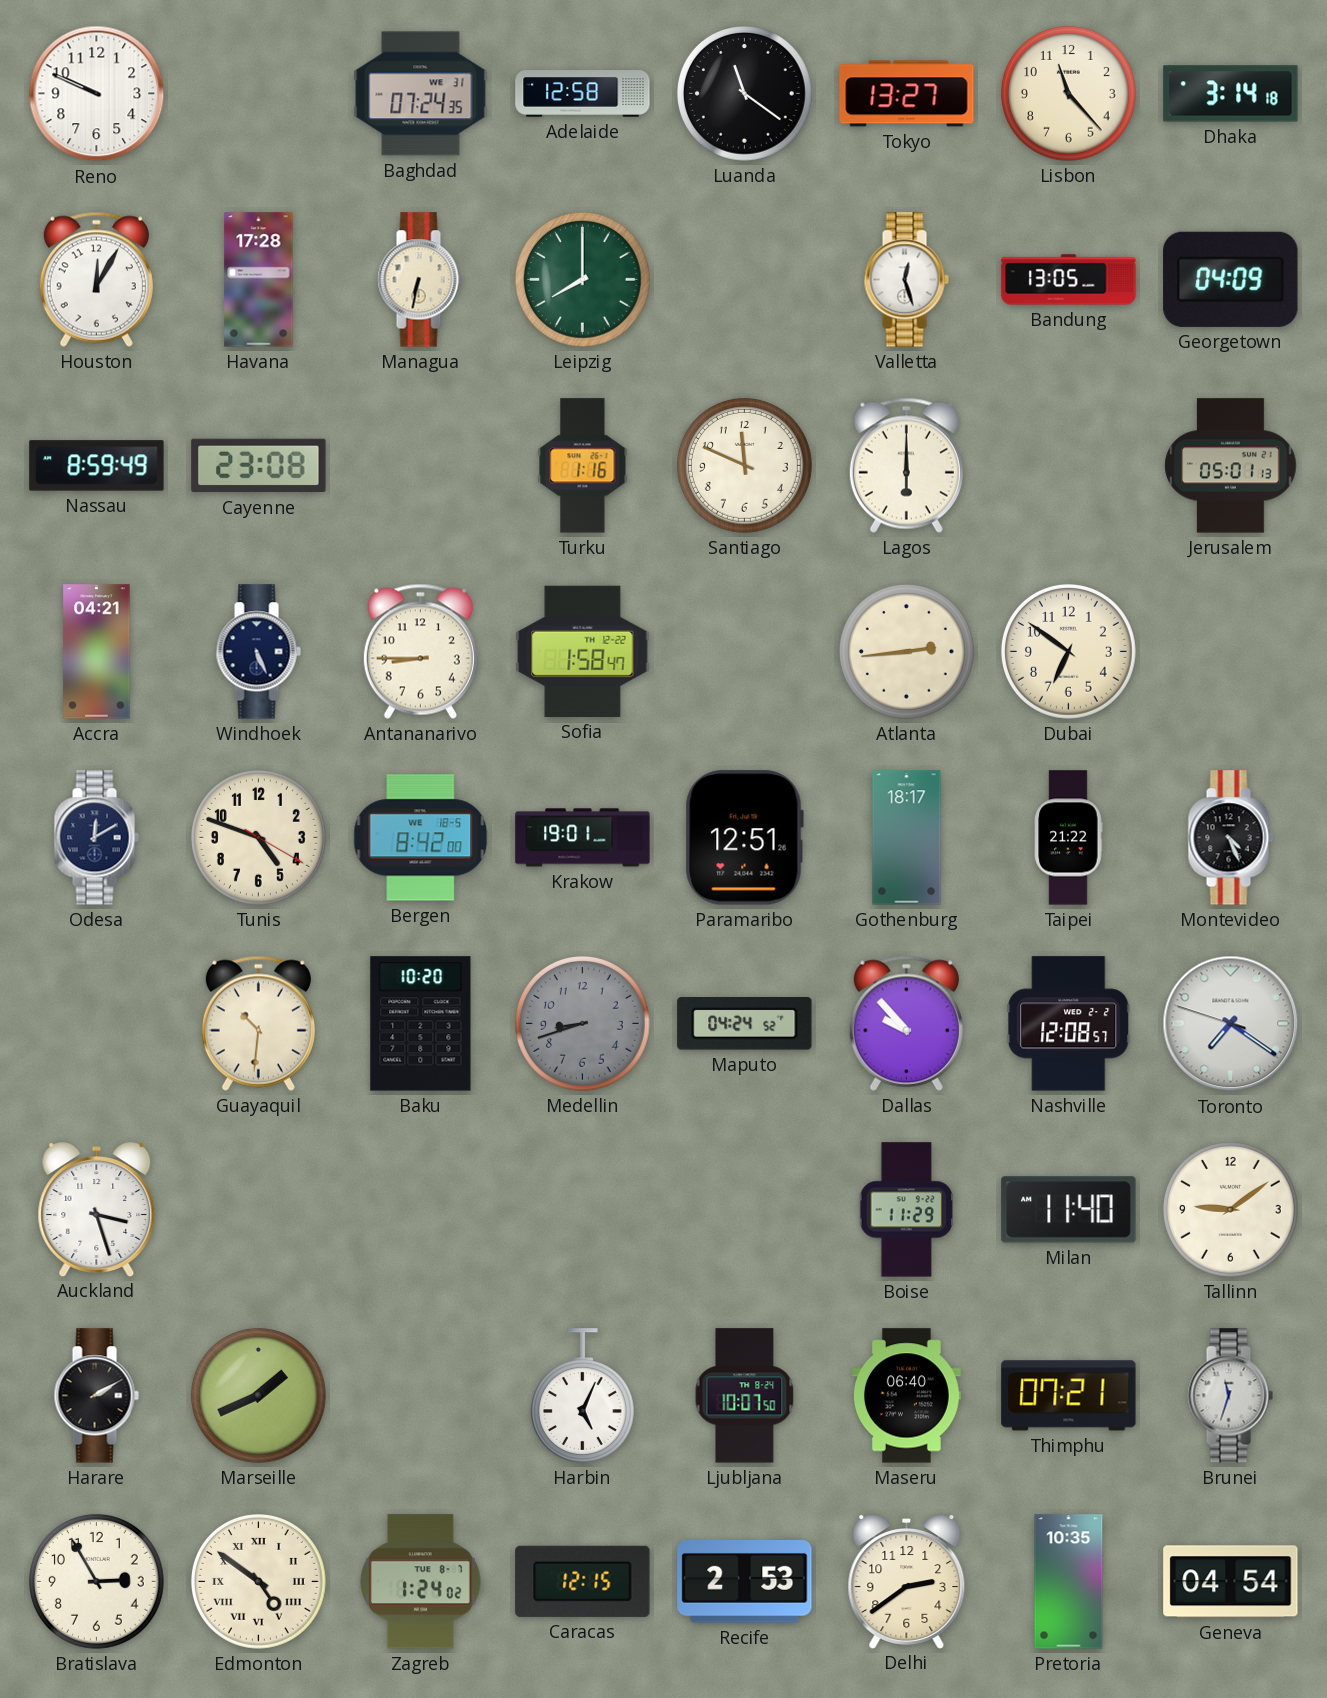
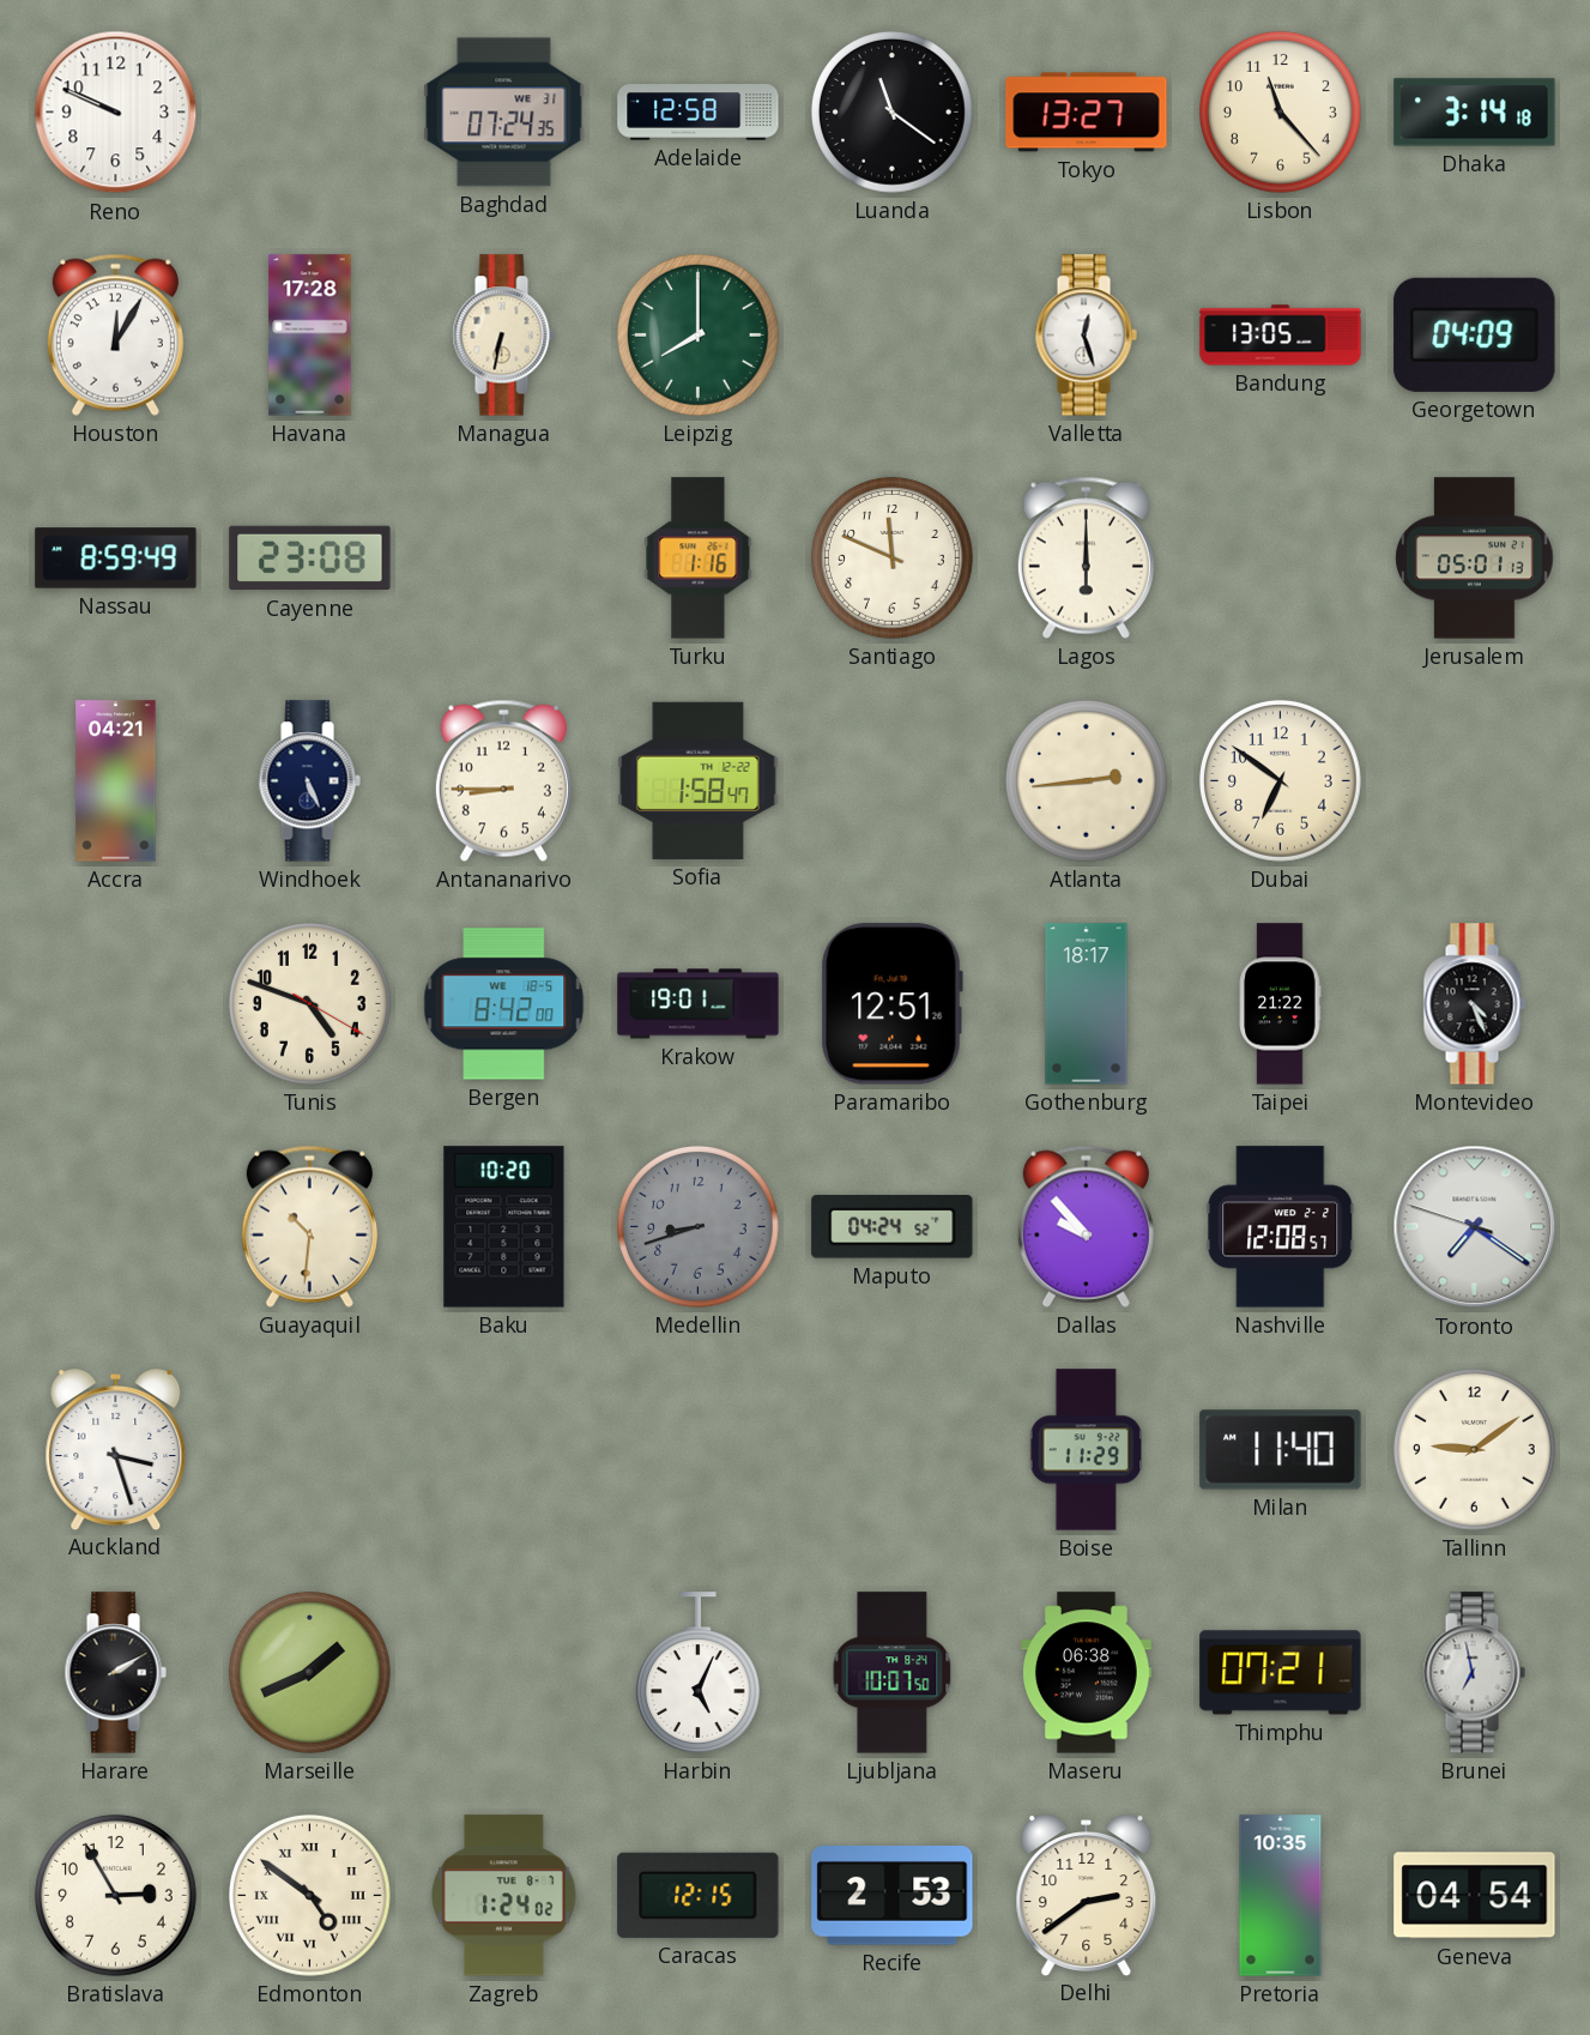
Odesa: 12:10 -> none
Maseru: 06:40 -> 06:38
Brunei: 11:33 -> 6:58
